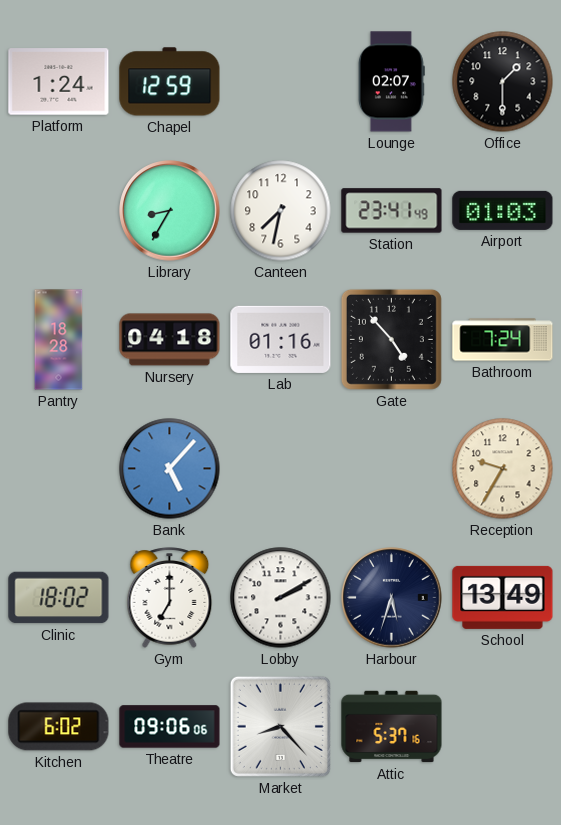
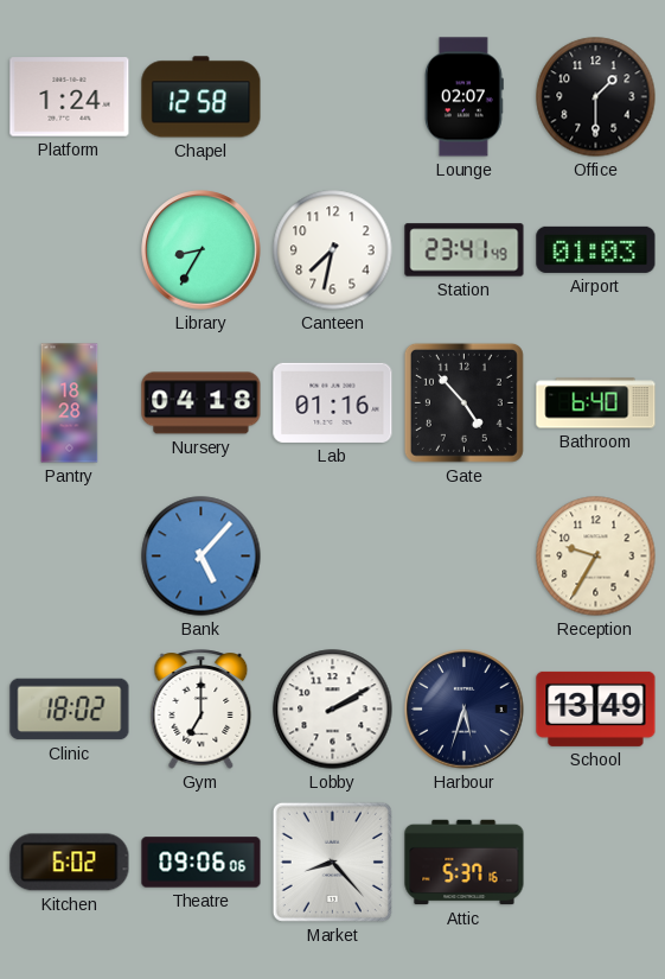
Chapel: 12:59 -> 12:58
Bathroom: 7:24 -> 6:40
